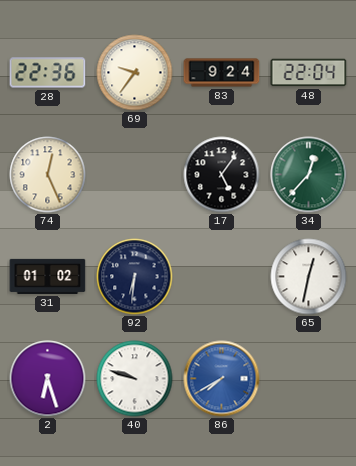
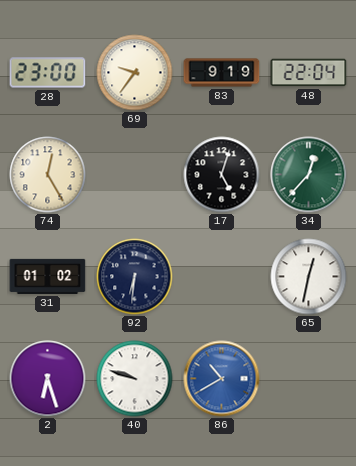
28: 22:36 -> 23:00
83: 9:24 -> 9:19
74: 12:26 -> 12:25
17: 5:06 -> 5:03
86: 7:40 -> 10:40
